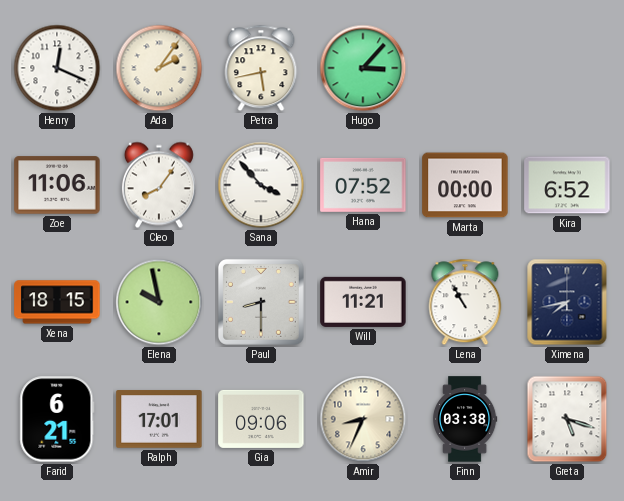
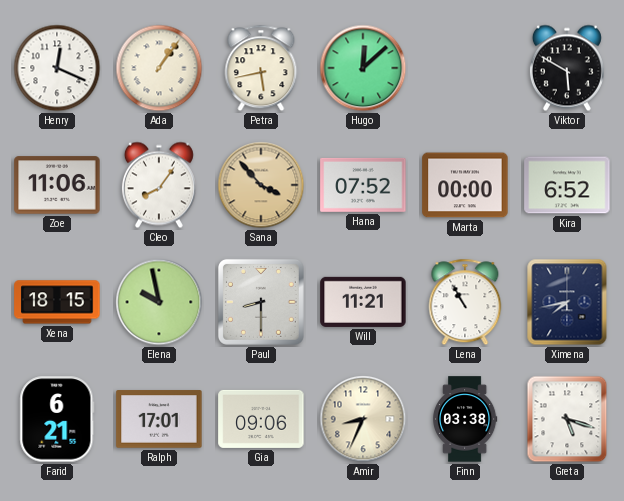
Ada: 2:06 -> 1:06
Hugo: 3:07 -> 12:08
Viktor: none -> 5:50
Sana dial: white -> champagne
